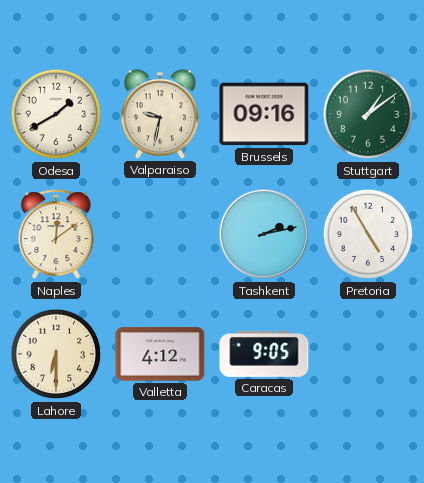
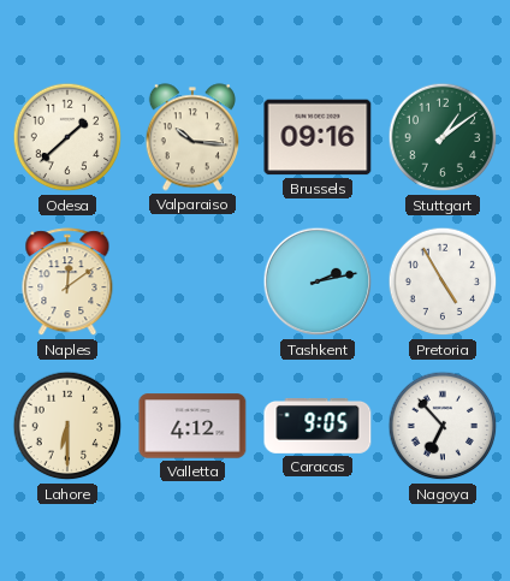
Odesa: 1:40 -> 1:38
Valparaiso: 9:32 -> 10:16
Nagoya: none -> 6:53
